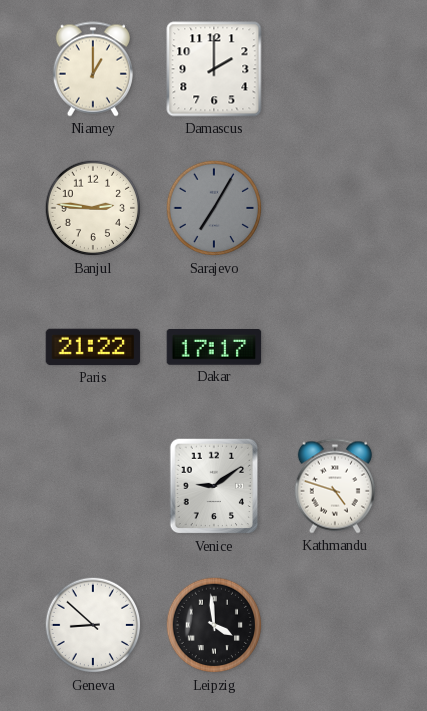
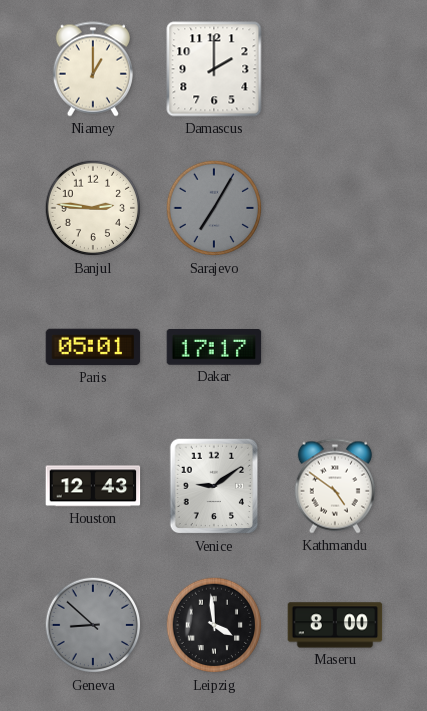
Paris: 21:22 -> 05:01
Houston: none -> 12:43
Kathmandu: 4:48 -> 4:51
Geneva dial: white -> grey
Maseru: none -> 8:00
